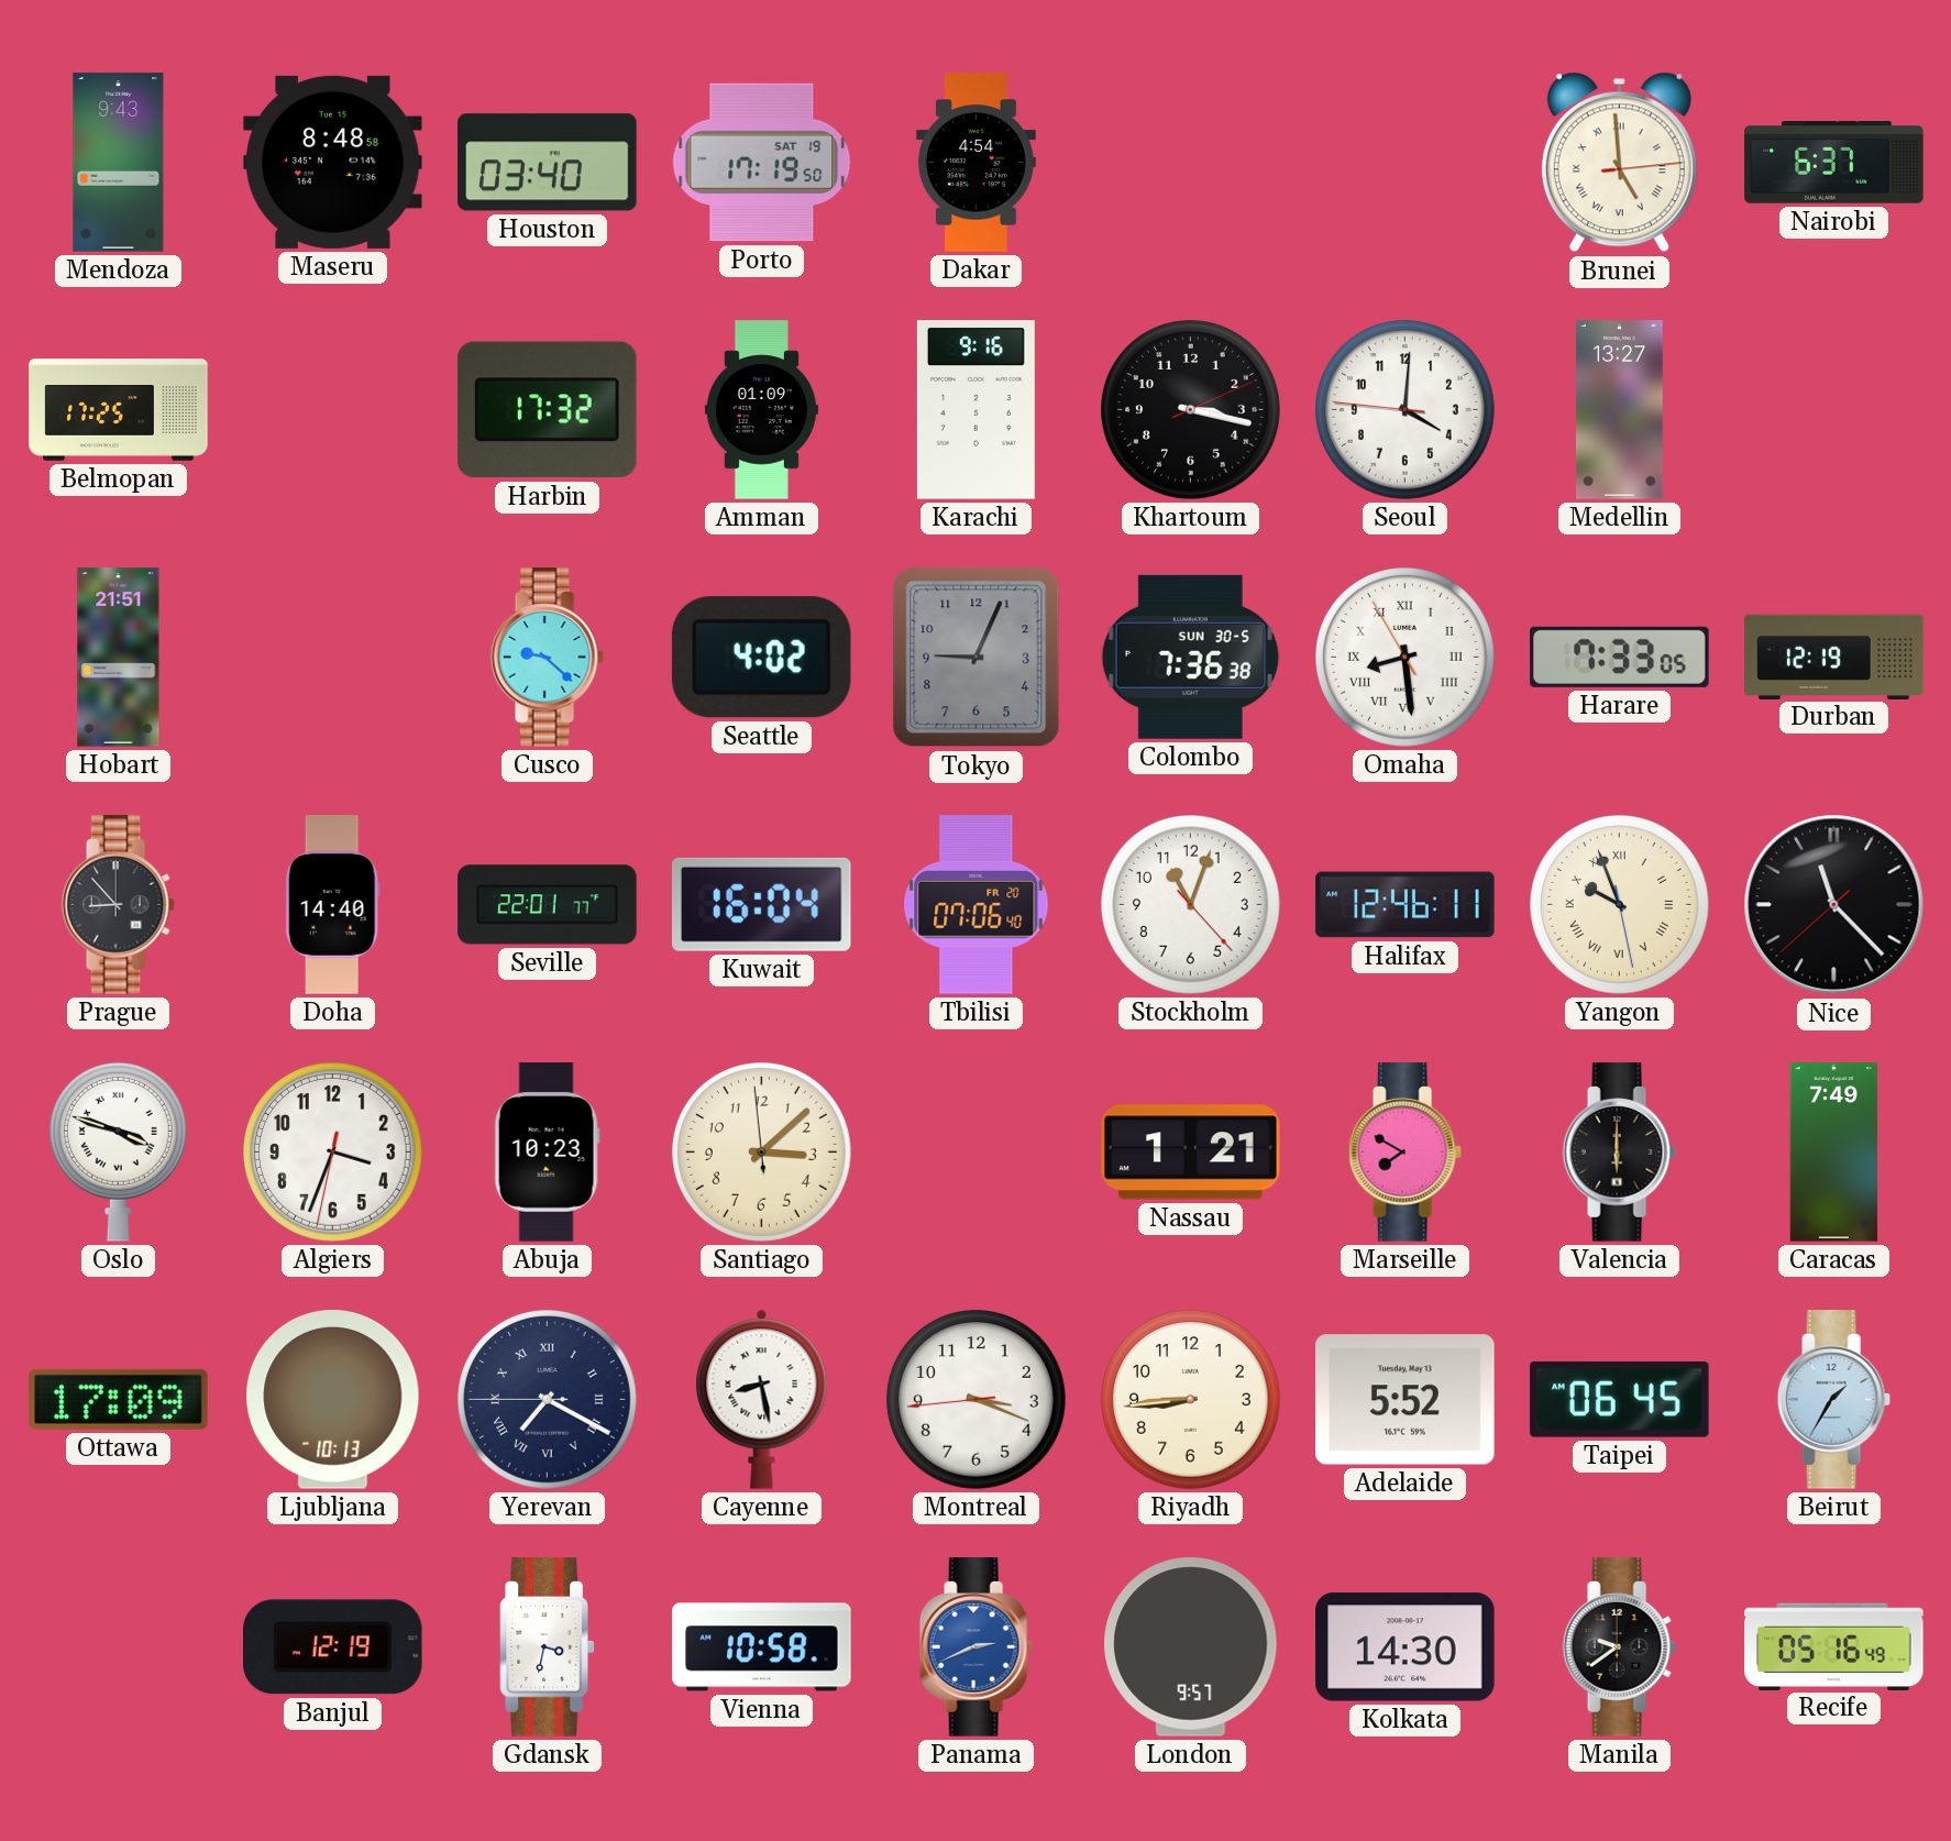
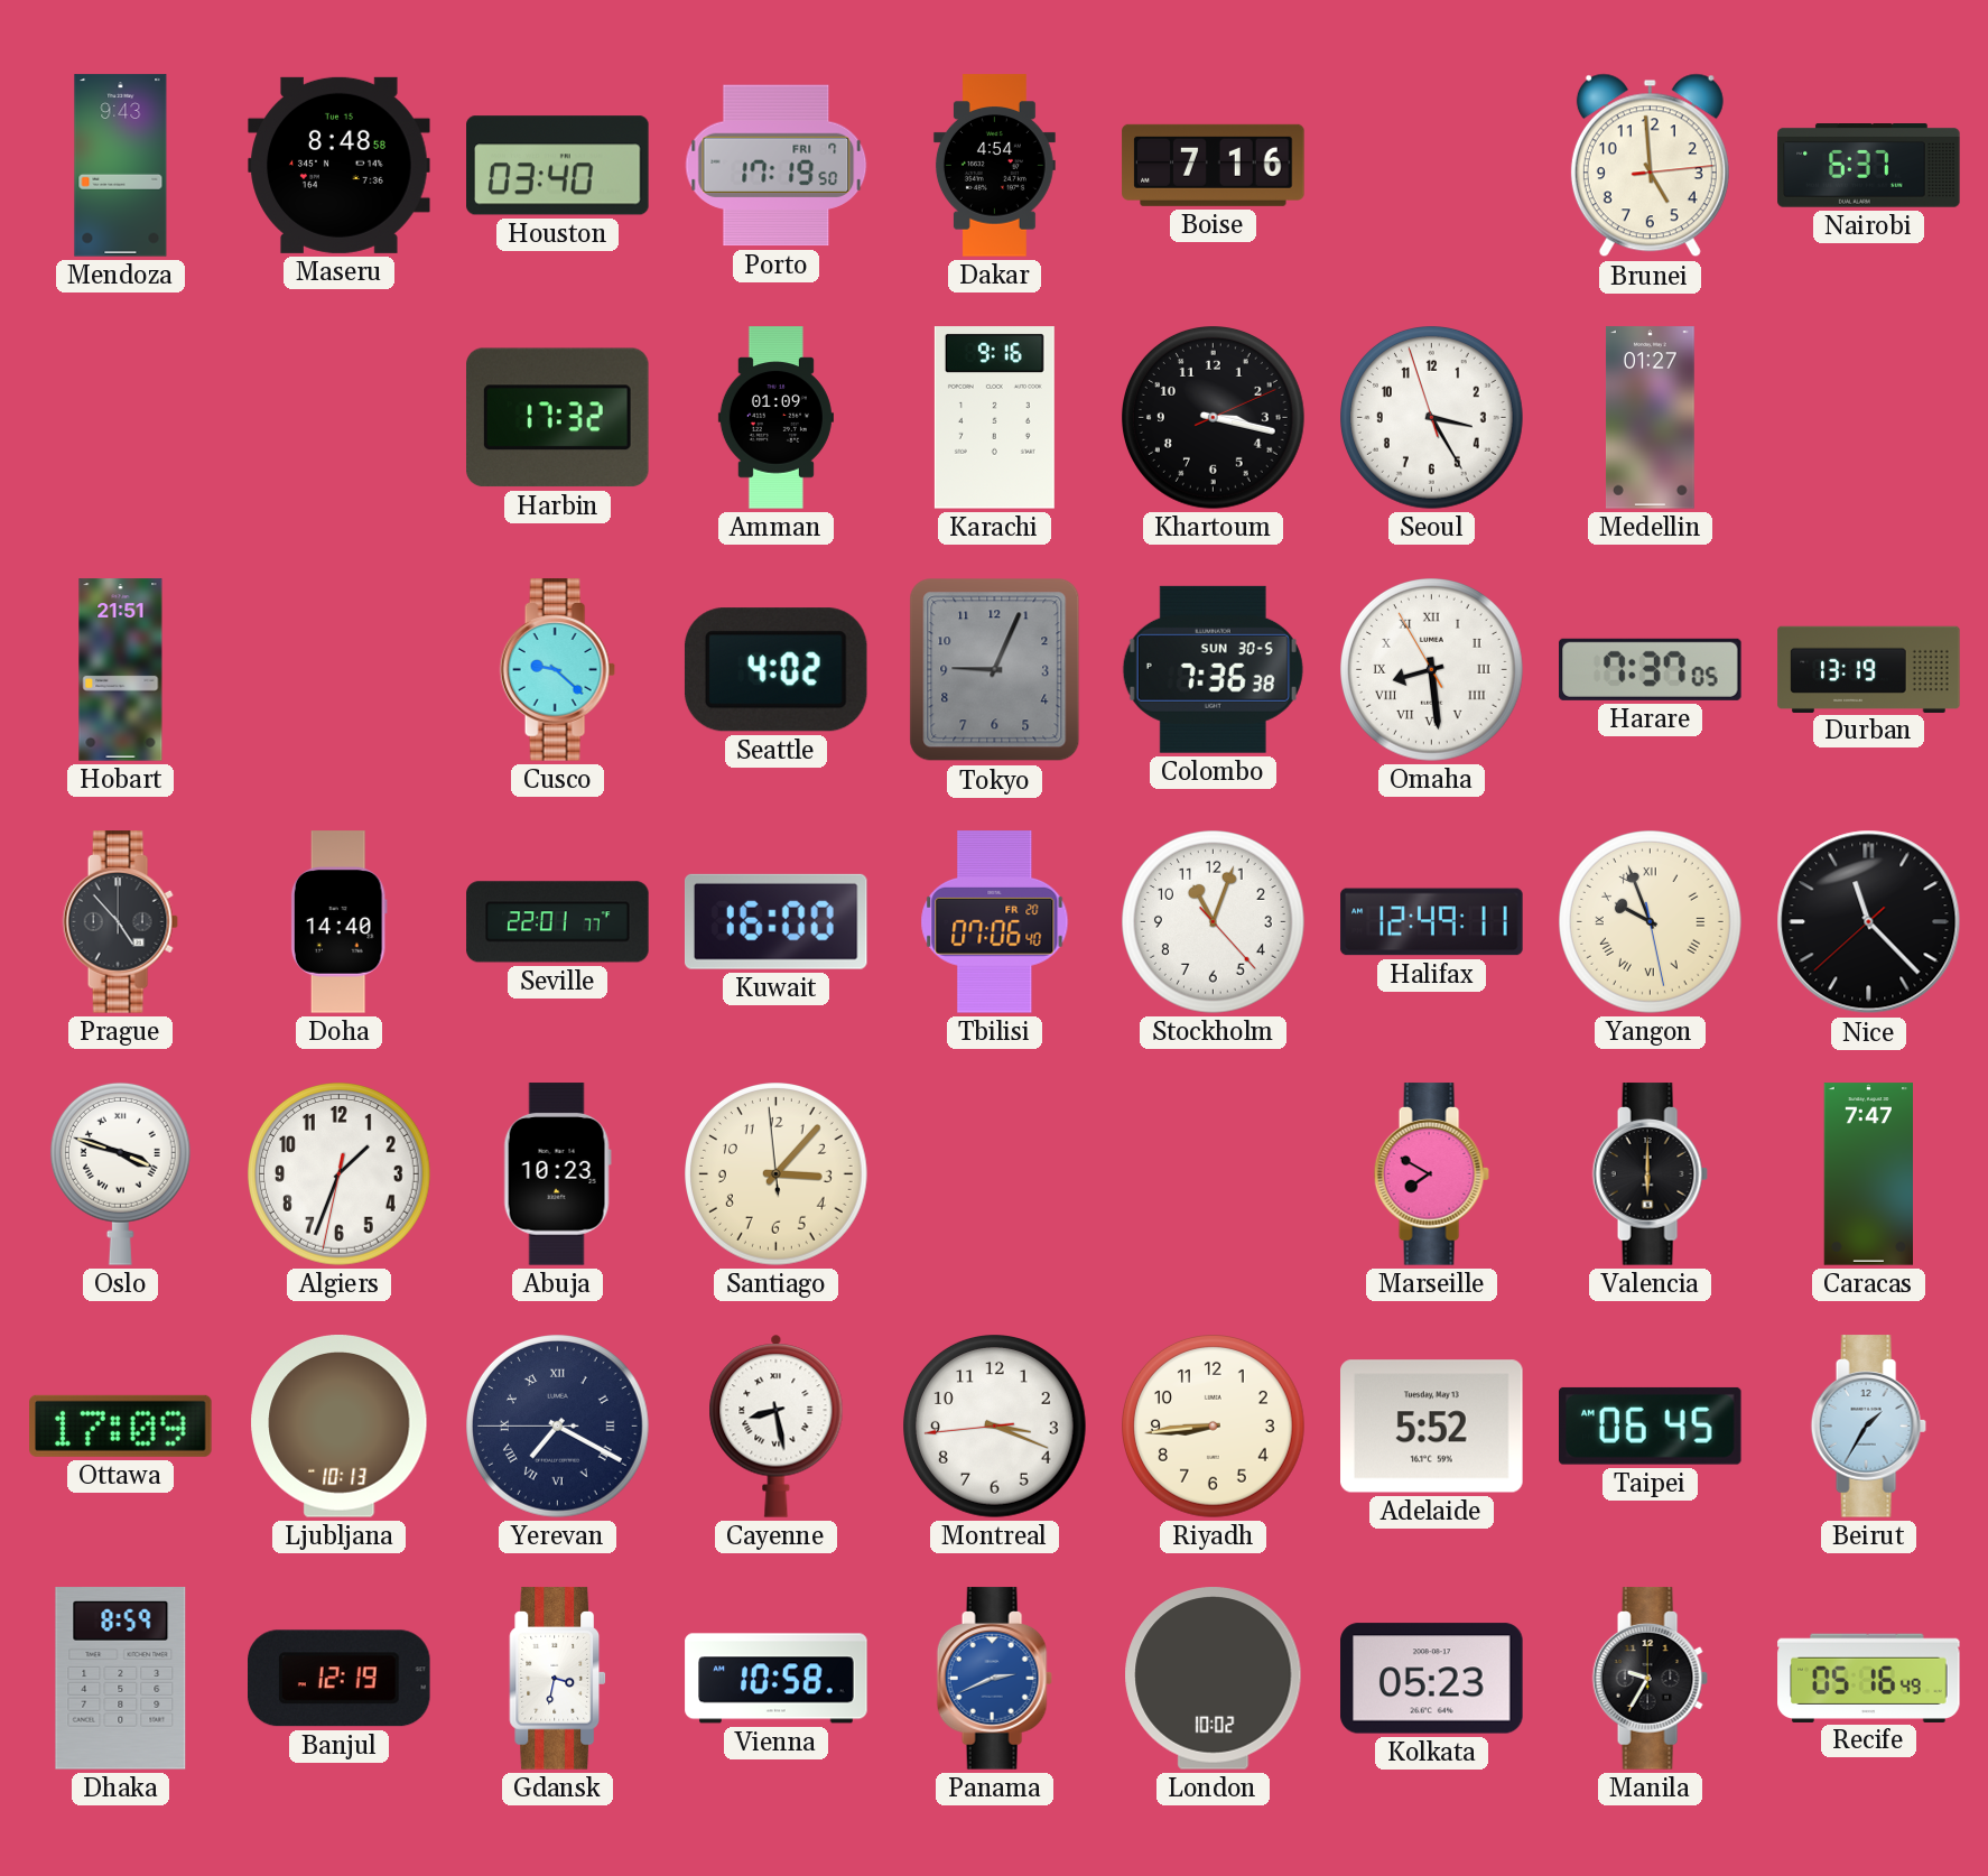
Porto date: SAT 19 -> FRI 7
Boise: none -> 7:16
Brunei numerals: Roman -> Arabic
Belmopan: 17:25 -> none
Seoul: 4:00 -> 3:24
Medellin: 13:27 -> 01:27
Harare: 7:33 -> 7:37
Durban: 12:19 -> 13:19
Prague: 8:53 -> 4:53
Kuwait: 16:04 -> 16:00
Halifax: 12:46 -> 12:49
Algiers: 3:33 -> 1:33
Santiago: 3:07 -> 3:06
Nassau: 1:21 -> none
Caracas: 7:49 -> 7:47
Dhaka: none -> 8:59
London: 9:57 -> 10:02
Kolkata: 14:30 -> 05:23
Manila: 9:39 -> 9:35
